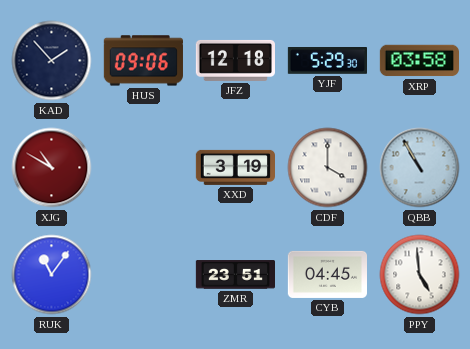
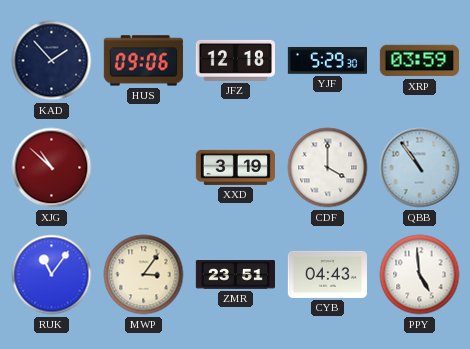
XRP: 03:58 -> 03:59
XJG: 10:50 -> 10:52
QBB: 10:55 -> 10:54
MWP: none -> 3:06
CYB: 04:45 -> 04:43
